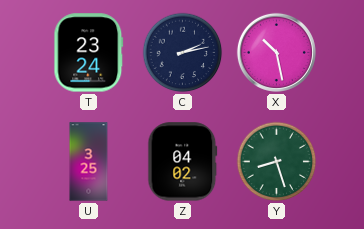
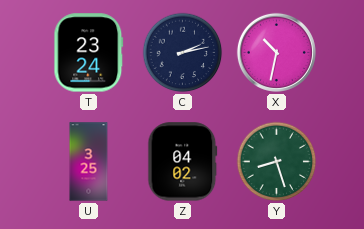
X: 10:28 -> 10:32
